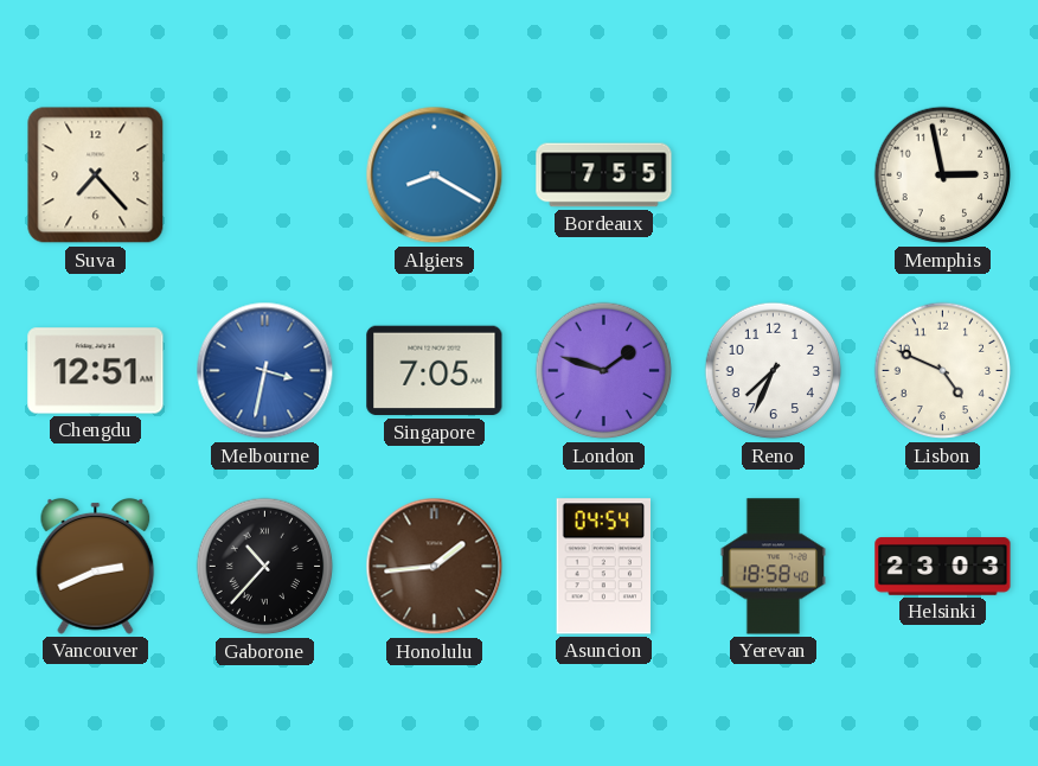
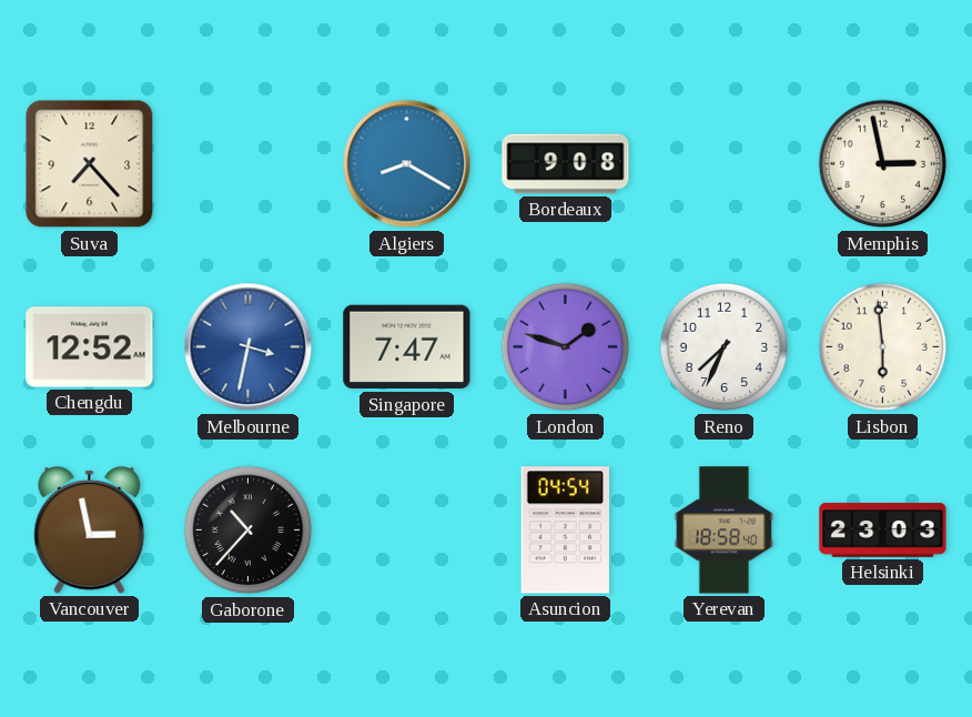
Bordeaux: 7:55 -> 9:08
Chengdu: 12:51 -> 12:52
Singapore: 7:05 -> 7:47
Lisbon: 4:49 -> 5:59
Vancouver: 2:41 -> 2:58
Honolulu: 1:44 -> none
